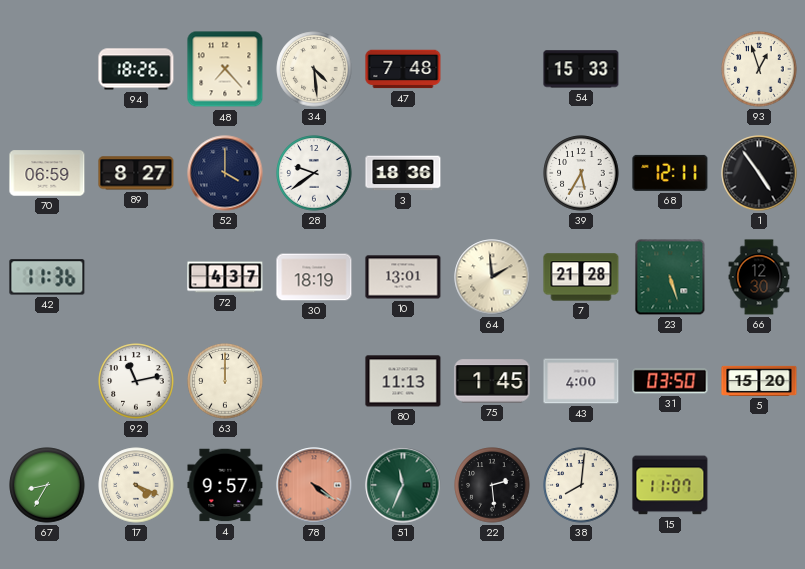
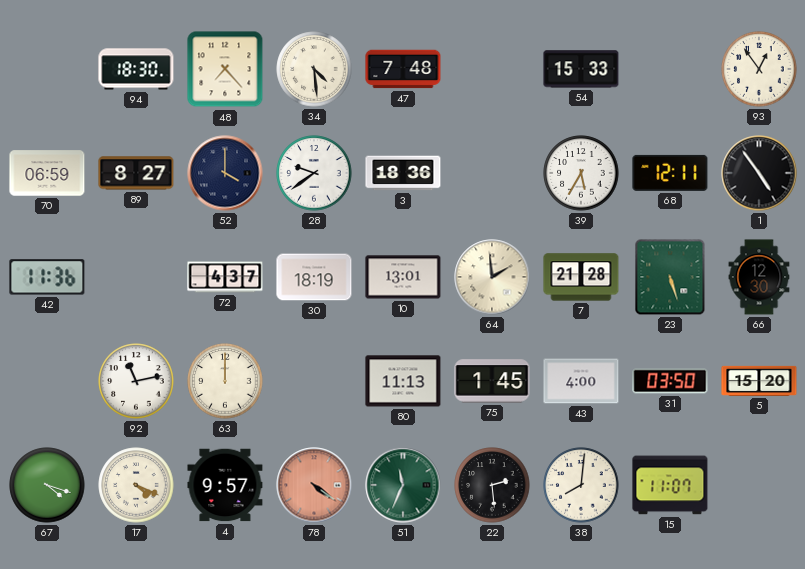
94: 18:26 -> 18:30
93: 12:57 -> 12:54
67: 8:35 -> 4:18
